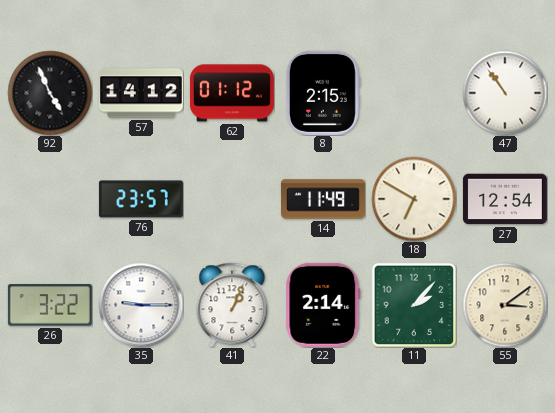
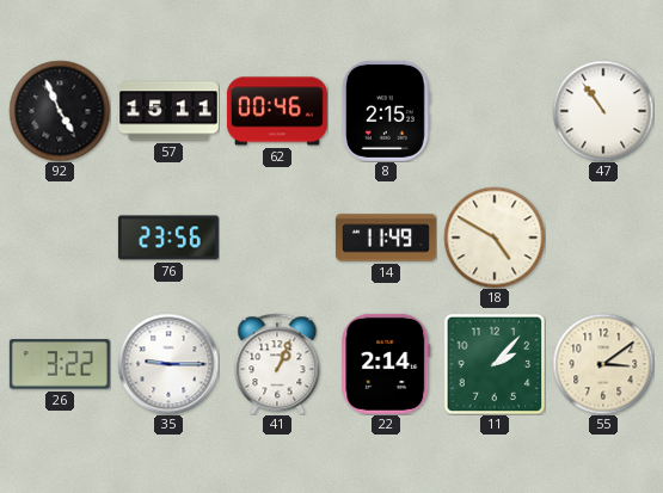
57: 14:12 -> 15:11
62: 01:12 -> 00:46
76: 23:57 -> 23:56
18: 6:50 -> 4:50
27: 12:54 -> none
